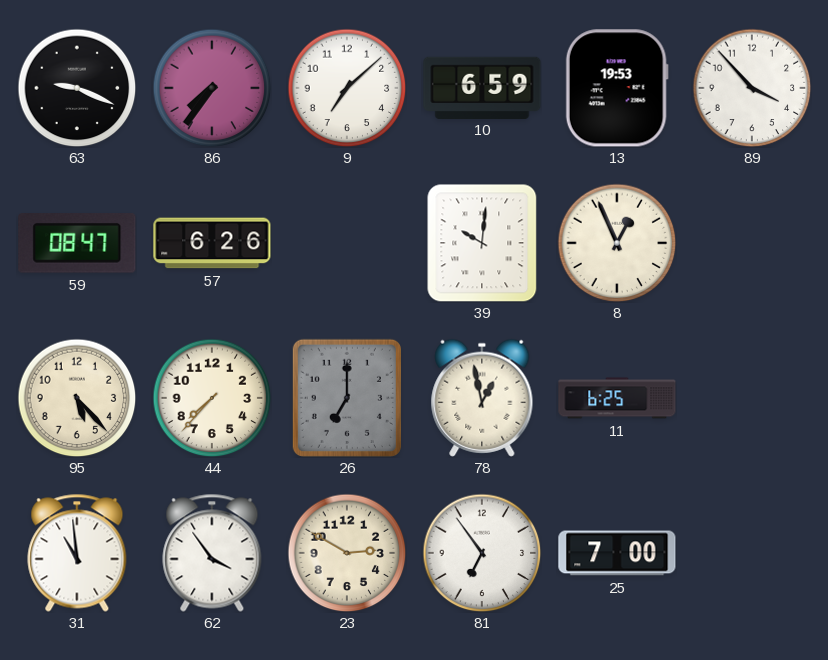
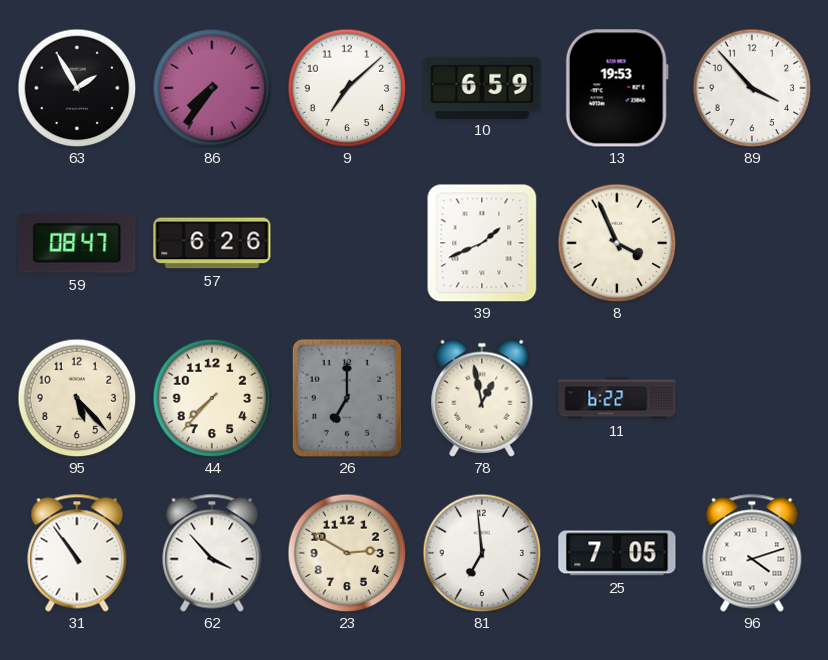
63: 9:19 -> 1:55
39: 10:01 -> 1:41
8: 12:56 -> 3:56
11: 6:25 -> 6:22
31: 10:59 -> 10:54
62: 3:54 -> 3:53
81: 6:54 -> 6:59
25: 7:00 -> 7:05
96: none -> 4:12
